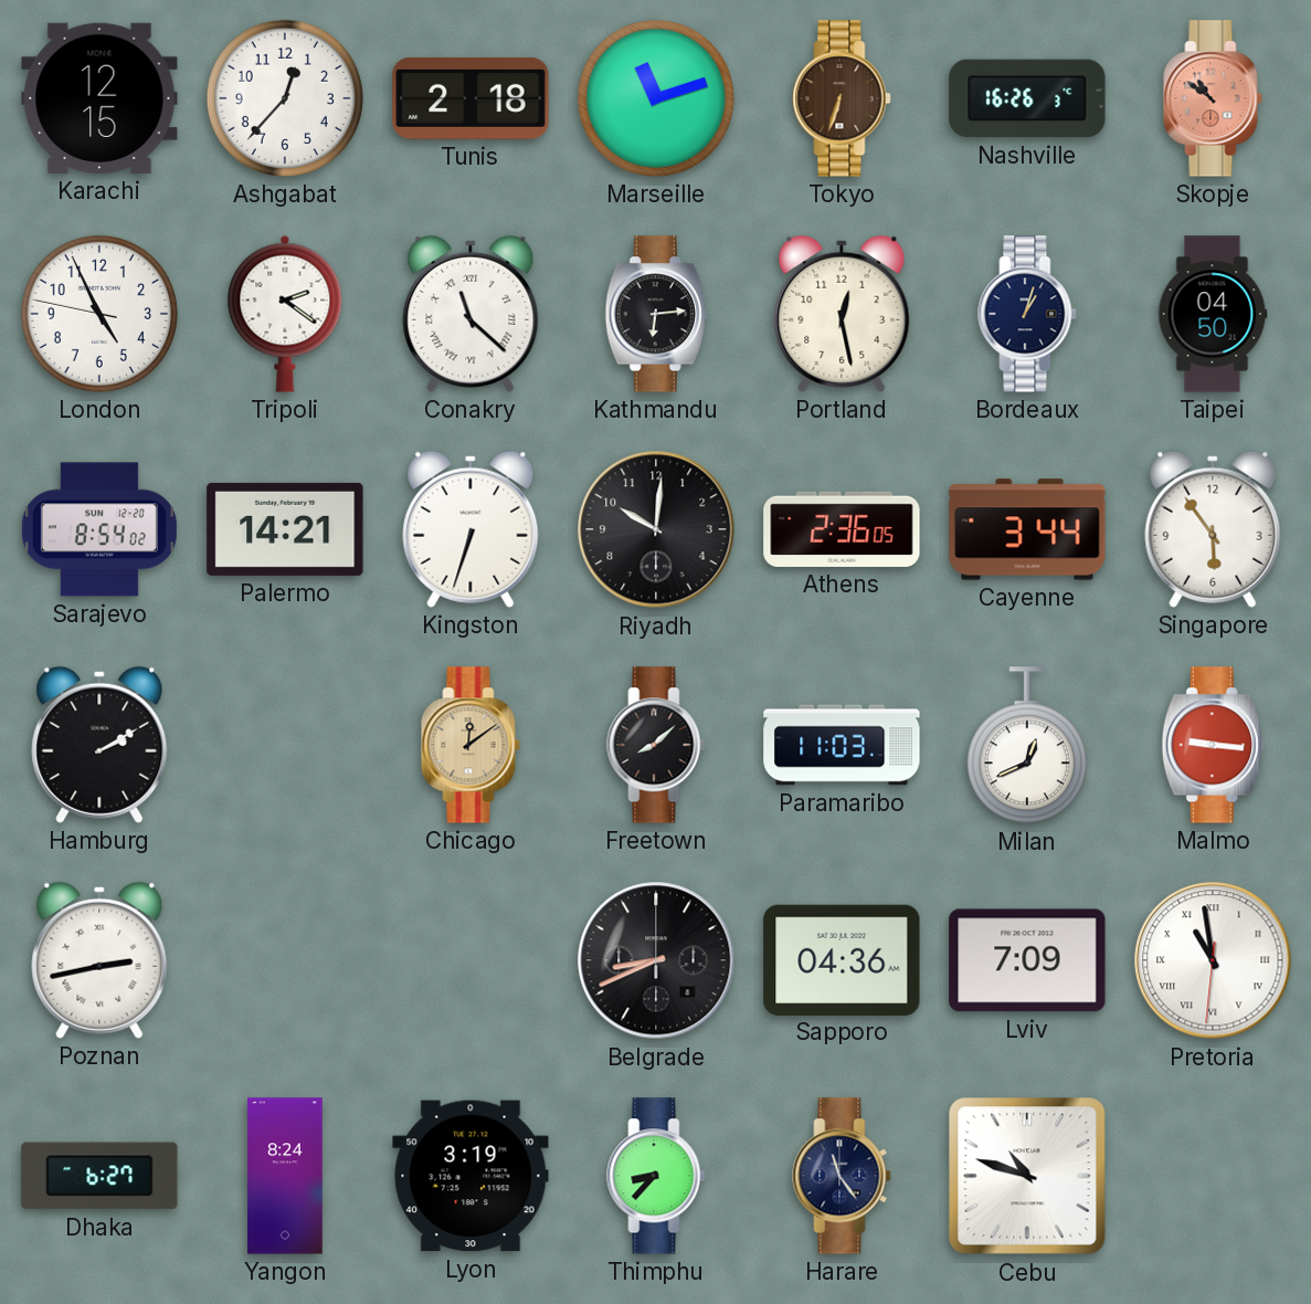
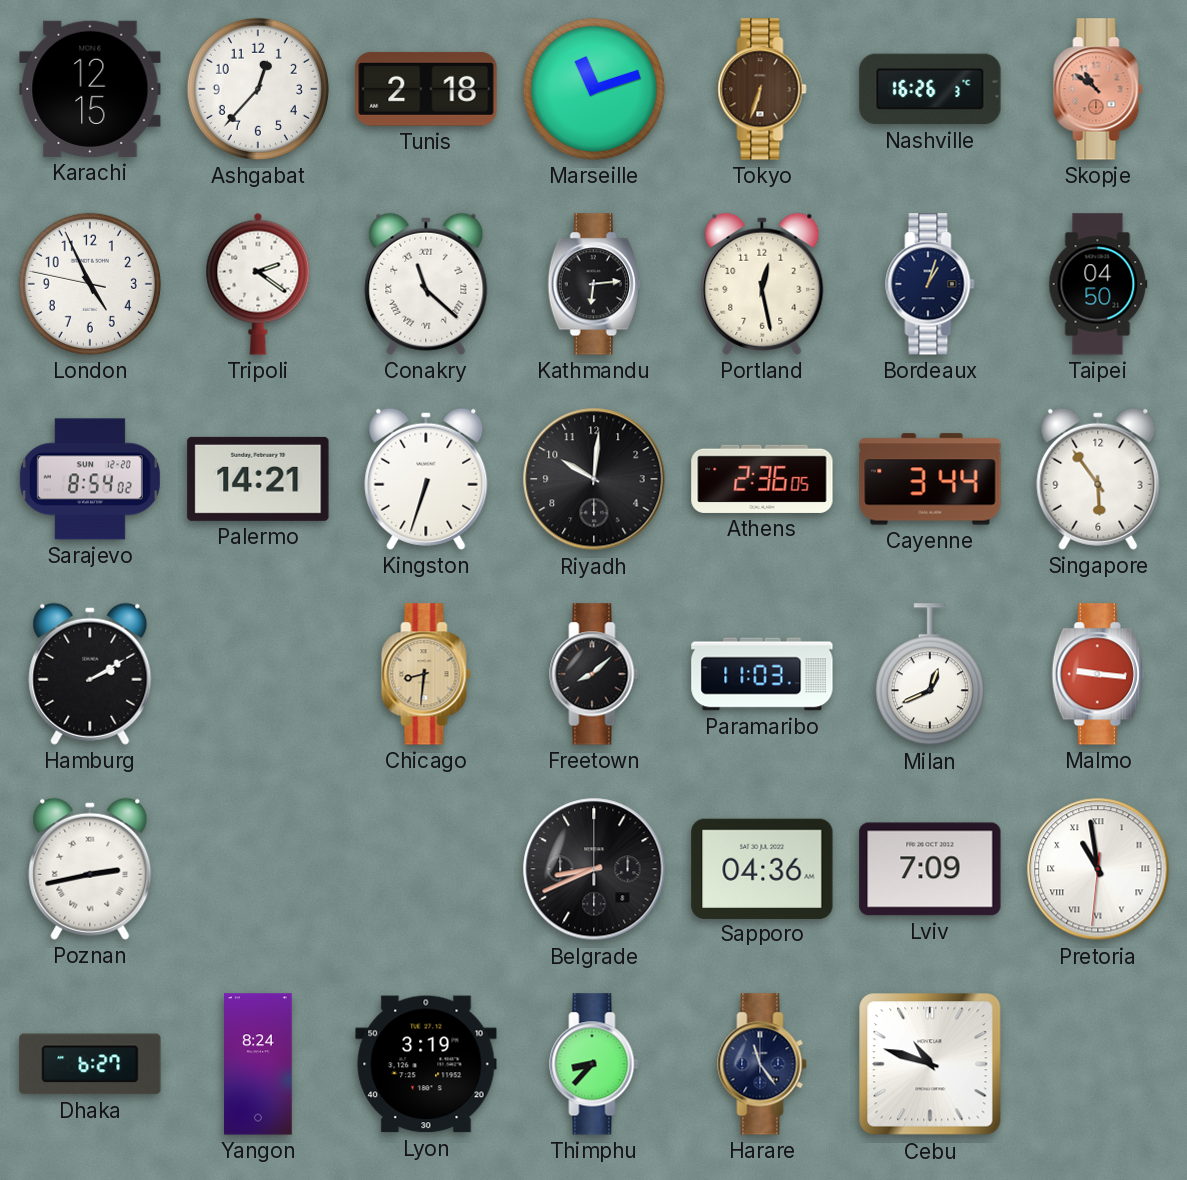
Chicago: 12:09 -> 8:31
